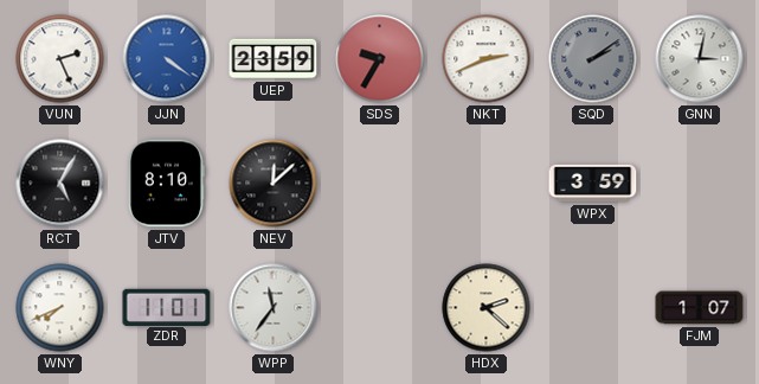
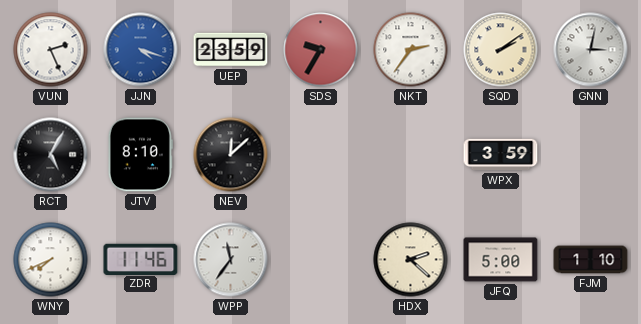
JJN: 4:21 -> 4:18
NKT: 2:41 -> 2:36
SQD dial: grey -> cream
ZDR: 11:01 -> 11:46
JFQ: none -> 5:00
FJM: 1:07 -> 1:10
